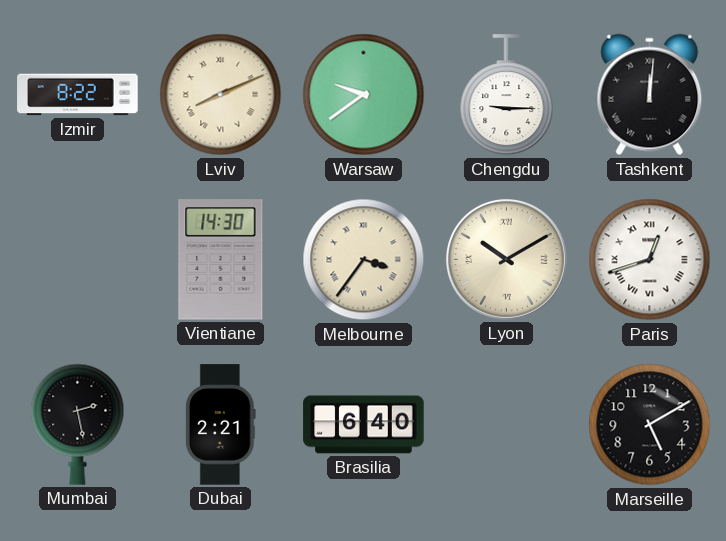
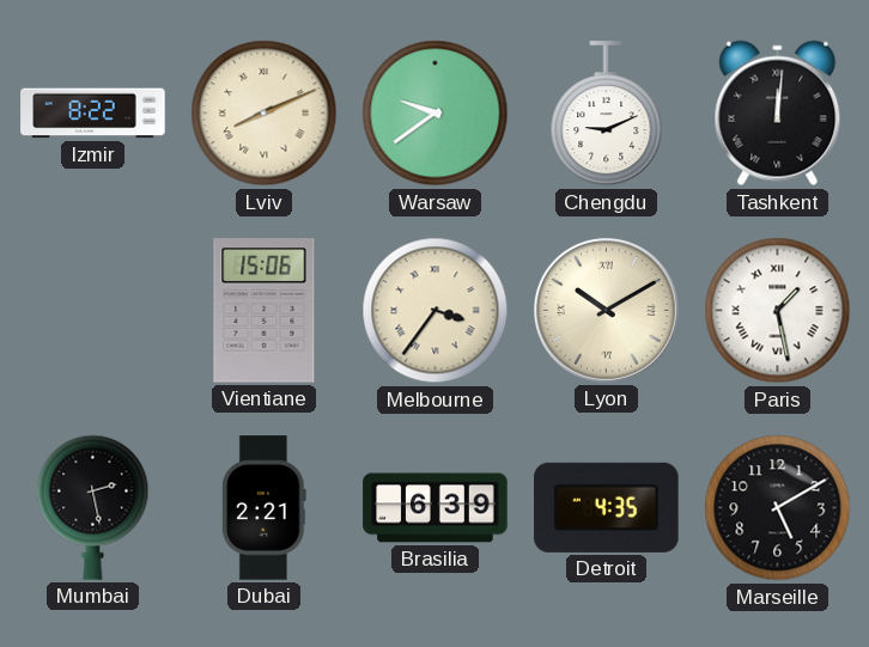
Chengdu: 9:15 -> 9:11
Vientiane: 14:30 -> 15:06
Paris: 12:42 -> 1:28
Brasilia: 6:40 -> 6:39
Detroit: none -> 4:35
